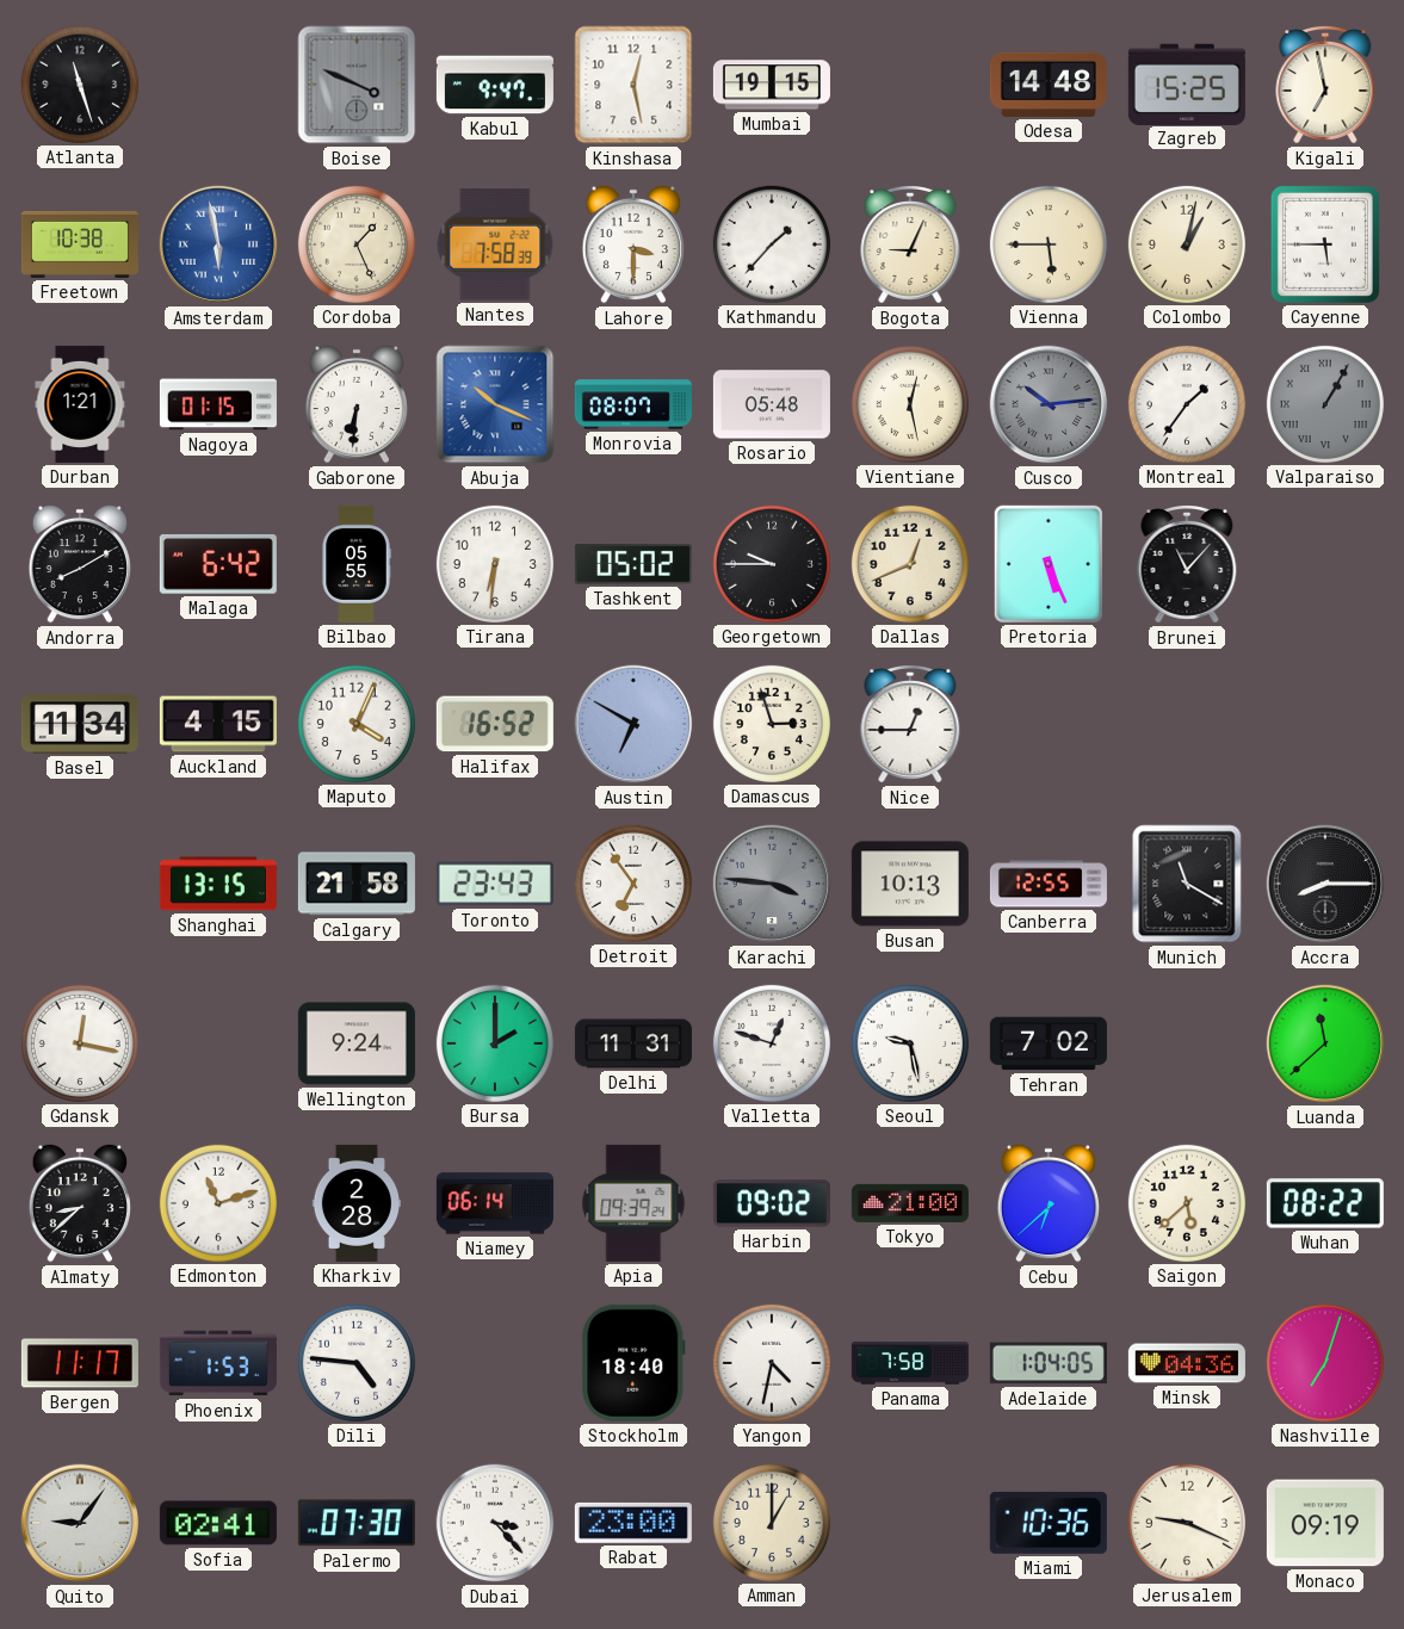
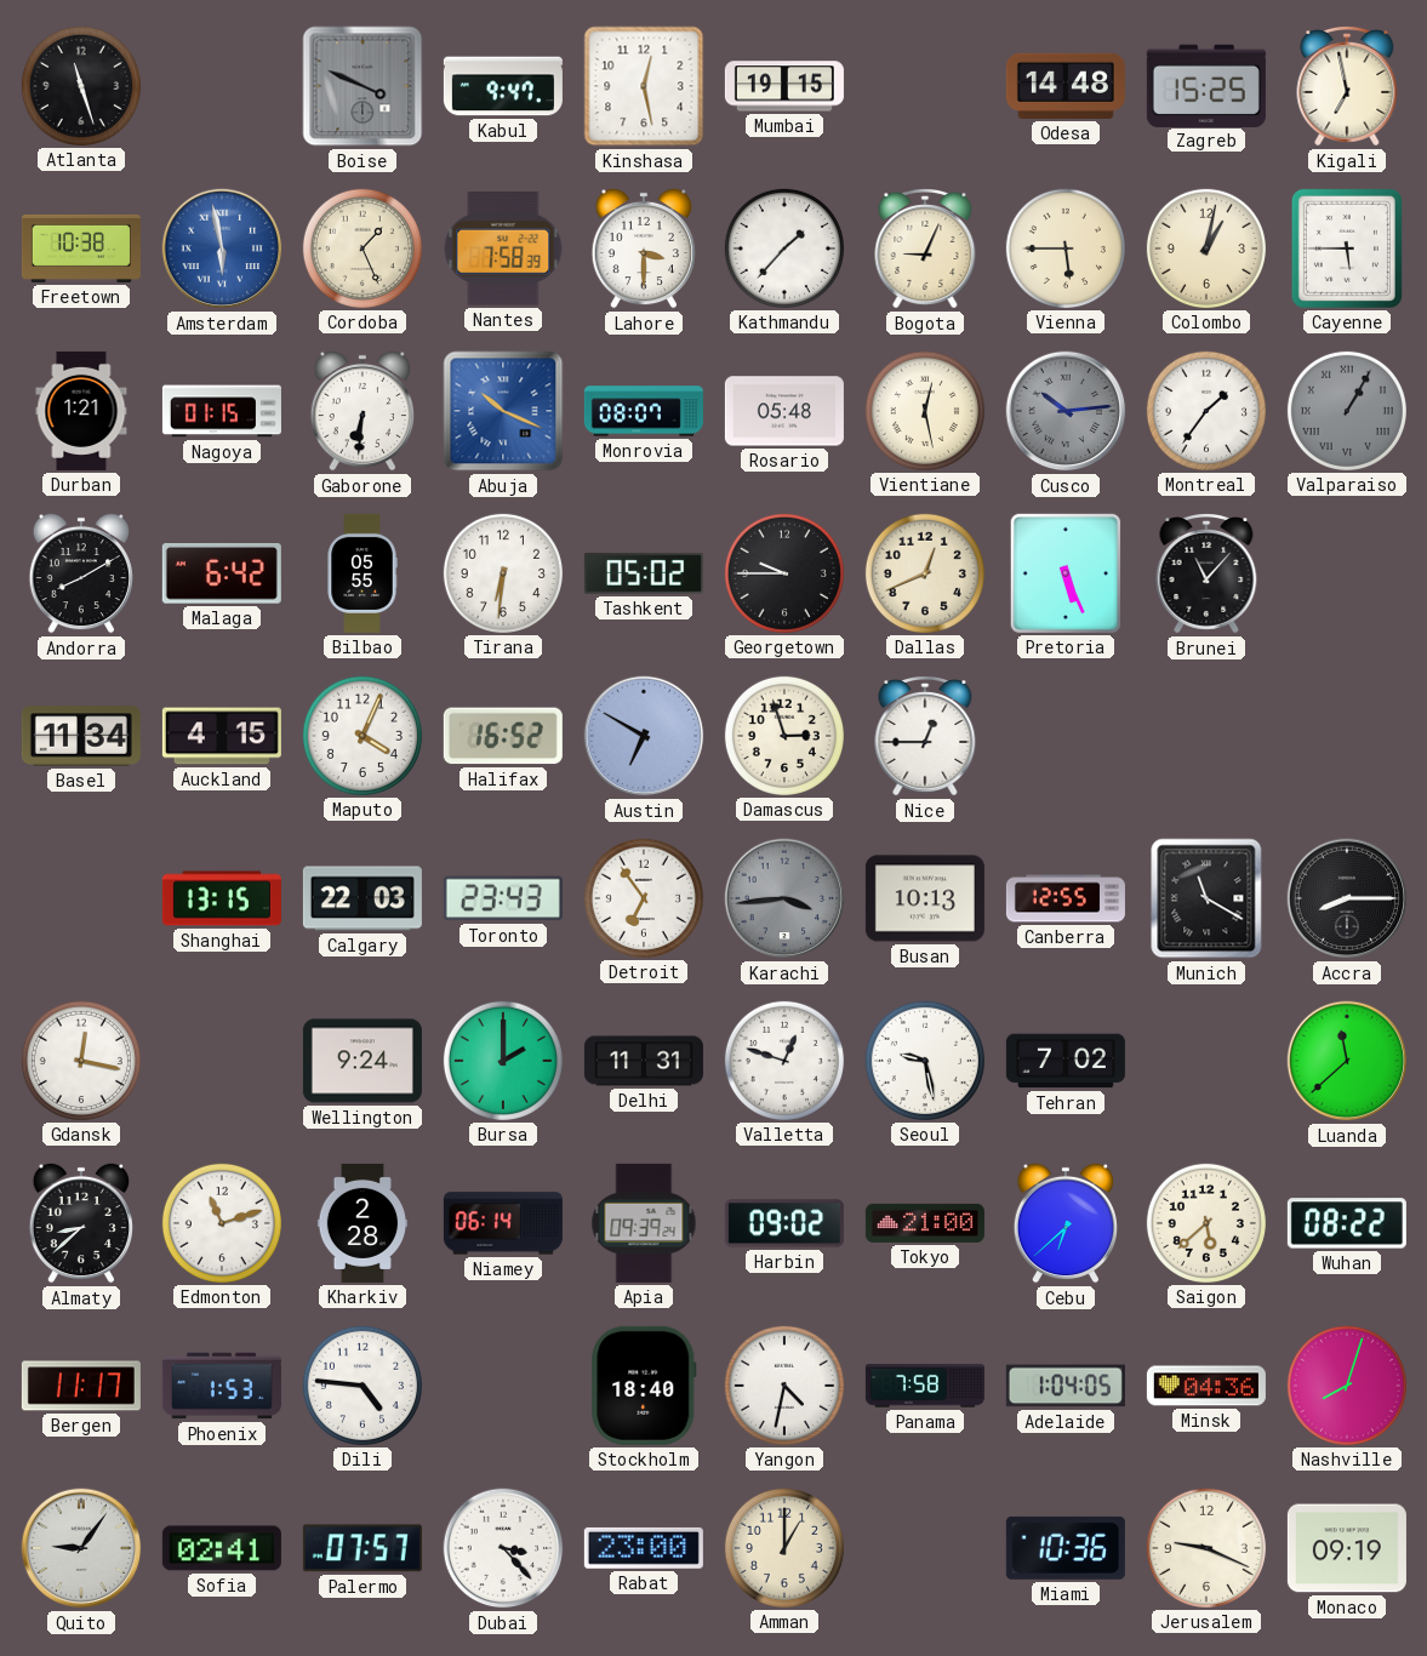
Calgary: 21:58 -> 22:03
Karachi: 3:46 -> 3:44
Nashville: 7:03 -> 8:03
Palermo: 07:30 -> 07:57
